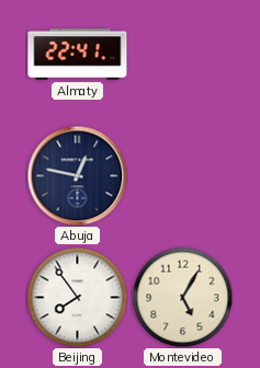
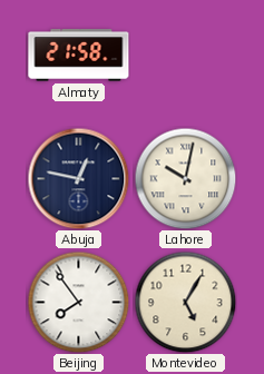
Almaty: 22:41 -> 21:58
Lahore: none -> 10:02
